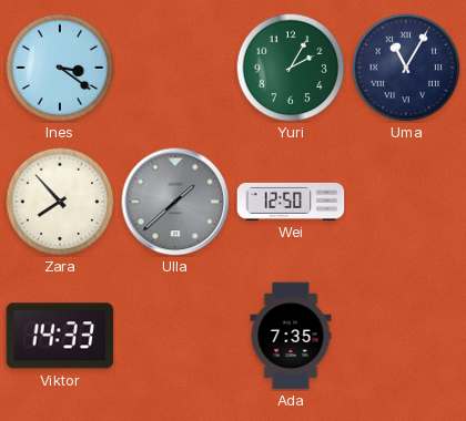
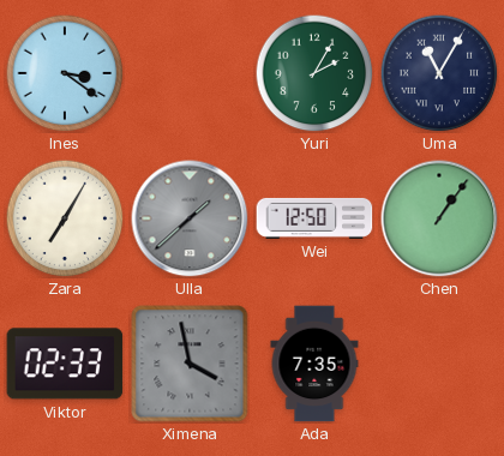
Zara: 7:53 -> 7:05
Chen: none -> 1:06
Viktor: 14:33 -> 02:33
Ximena: none -> 3:58
